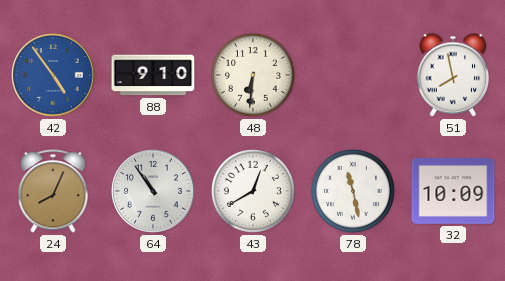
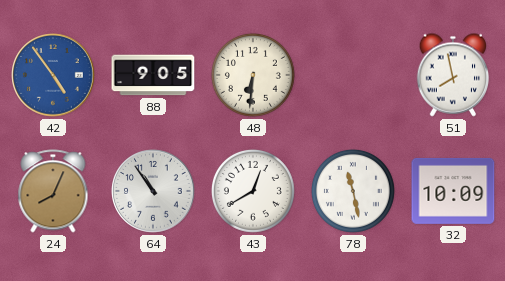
88: 9:10 -> 9:05
